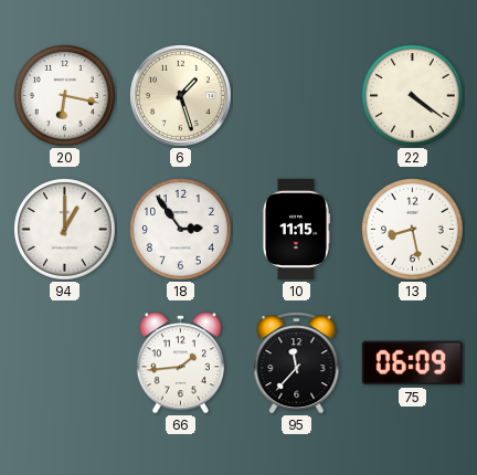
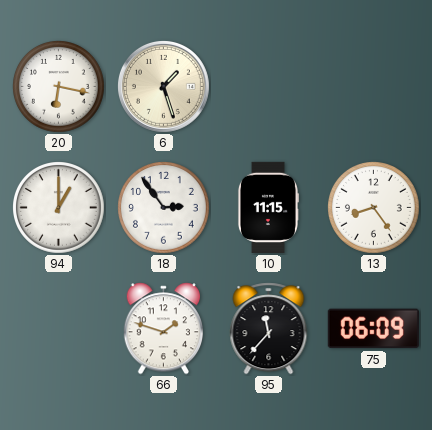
22: 4:21 -> none
13: 8:28 -> 8:24
66: 1:44 -> 1:48
